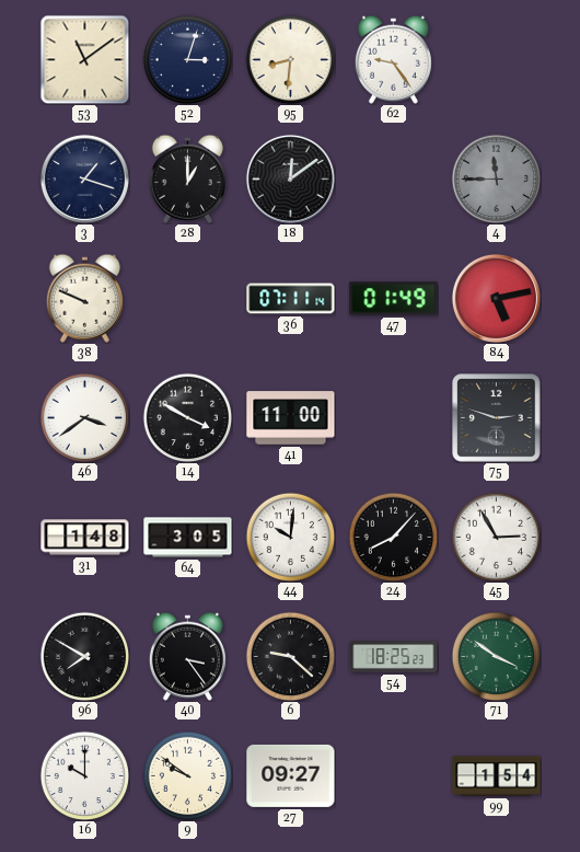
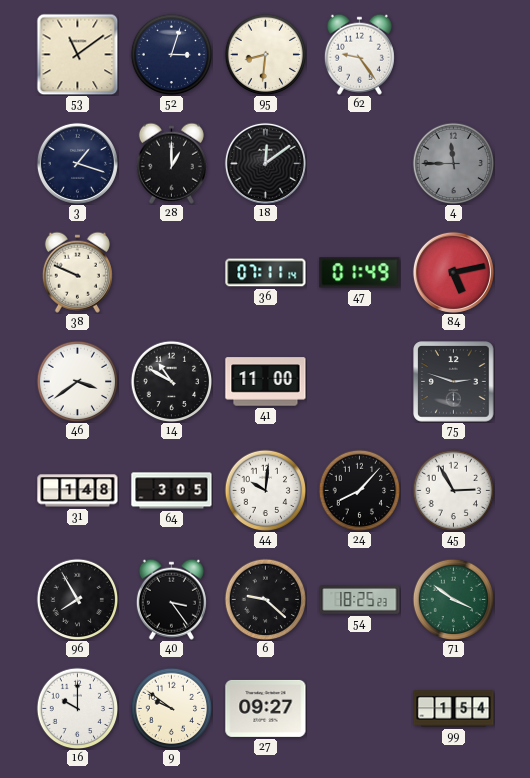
14: 3:50 -> 10:50
96: 7:50 -> 7:55
